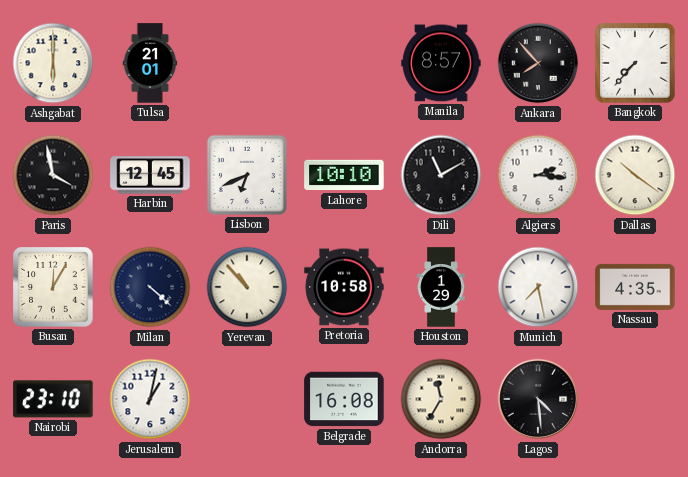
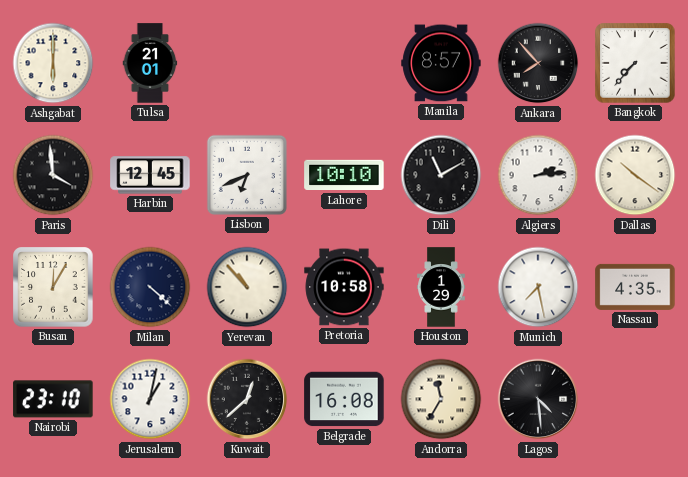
Paris: 3:58 -> 3:59
Algiers: 2:16 -> 2:14
Kuwait: none -> 12:38
